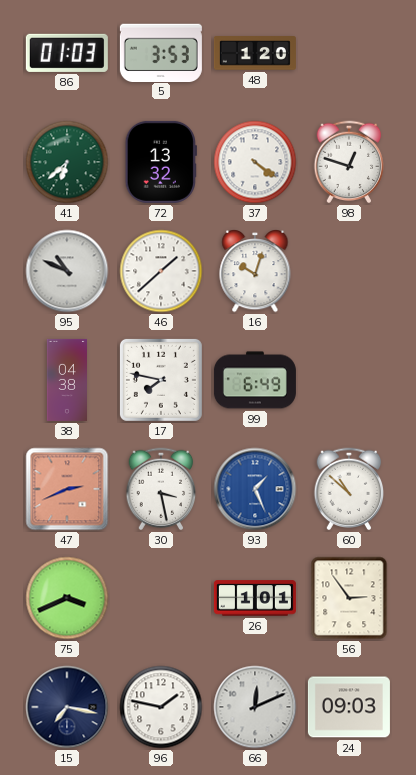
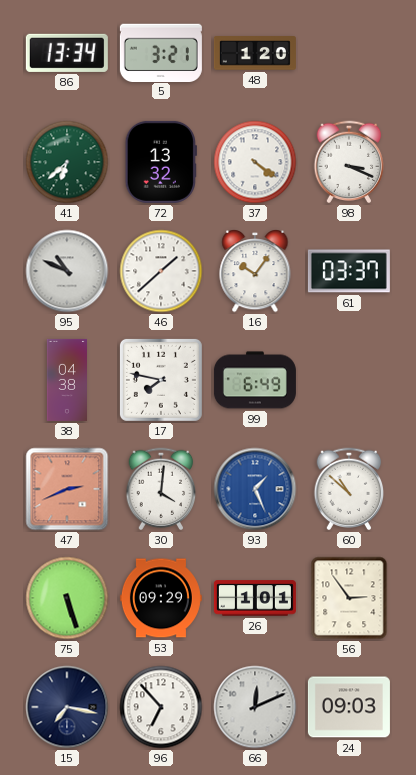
86: 01:03 -> 13:34
5: 3:53 -> 3:21
98: 12:48 -> 3:19
16: 10:03 -> 10:06
61: none -> 03:37
30: 3:28 -> 4:01
75: 3:41 -> 5:27
53: none -> 09:29
96: 1:47 -> 6:53
